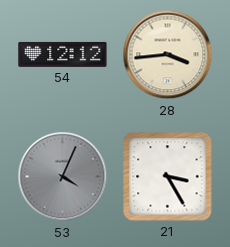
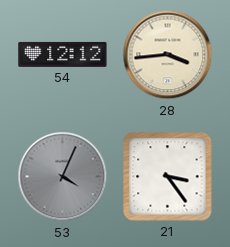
21: 3:25 -> 3:24
